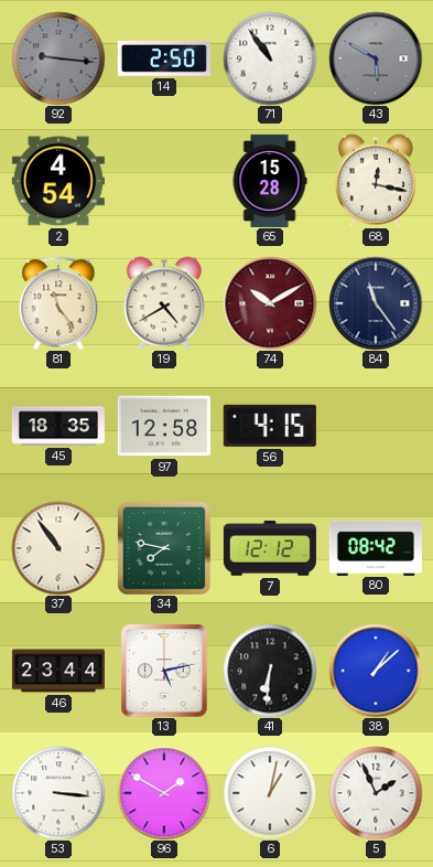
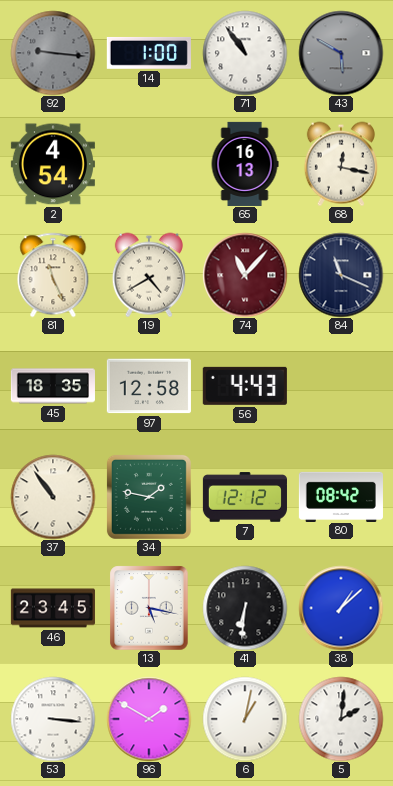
14: 2:50 -> 1:00
65: 15:28 -> 16:13
81: 11:24 -> 11:26
74: 10:10 -> 11:07
84: 11:24 -> 11:19
56: 4:15 -> 4:43
34: 7:47 -> 1:47
46: 23:44 -> 23:45
13: 5:13 -> 5:17
5: 1:56 -> 2:01
